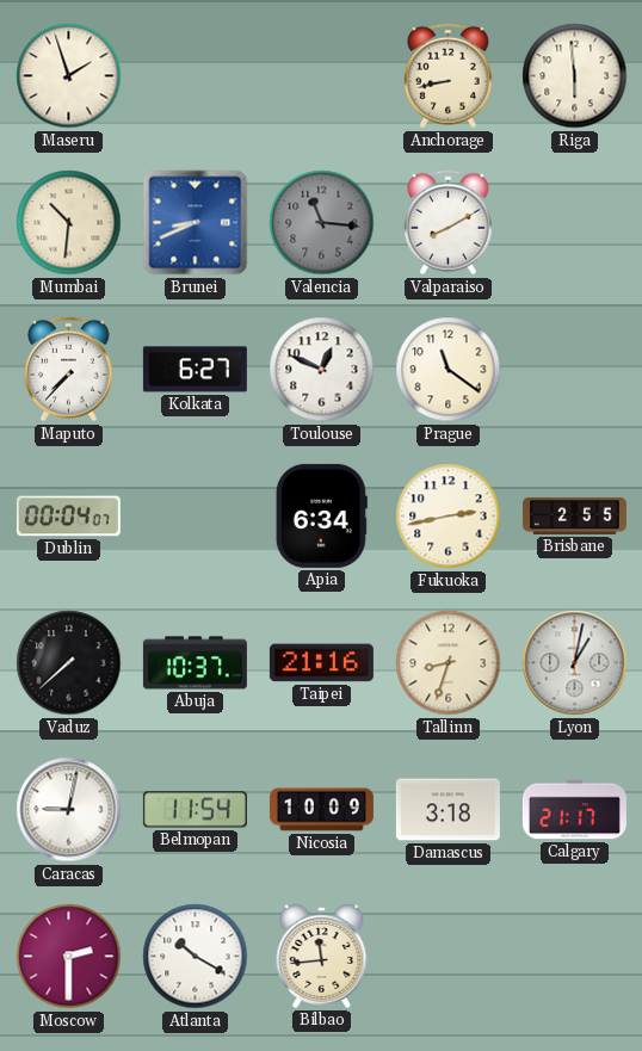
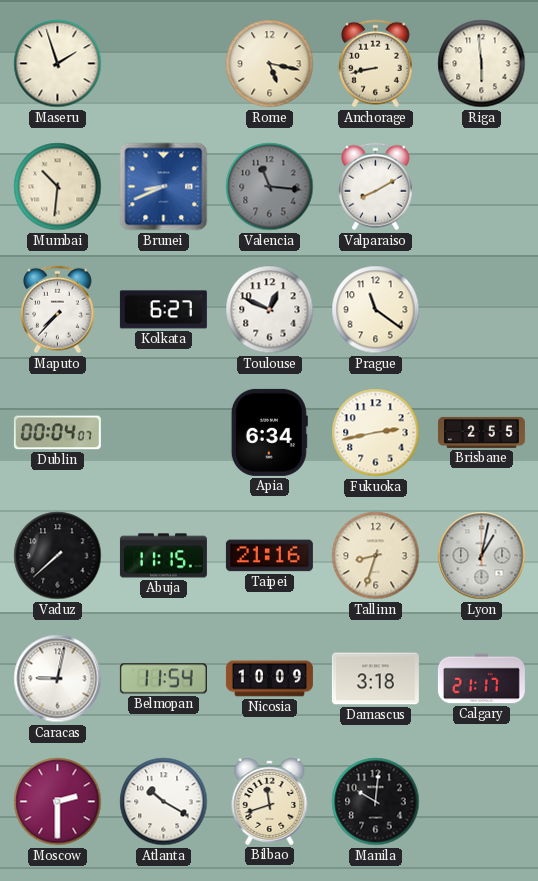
Rome: none -> 5:17
Abuja: 10:37 -> 11:15
Bilbao: 11:44 -> 11:42
Manila: none -> 10:01
